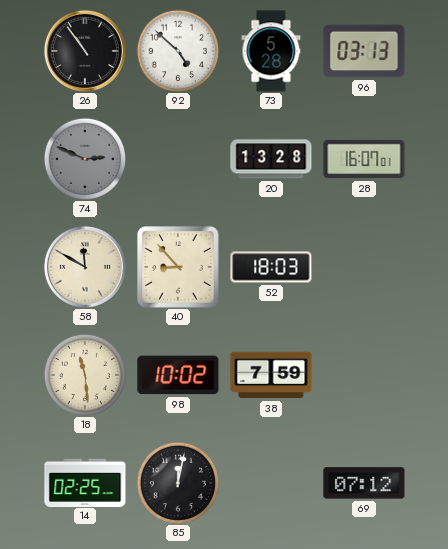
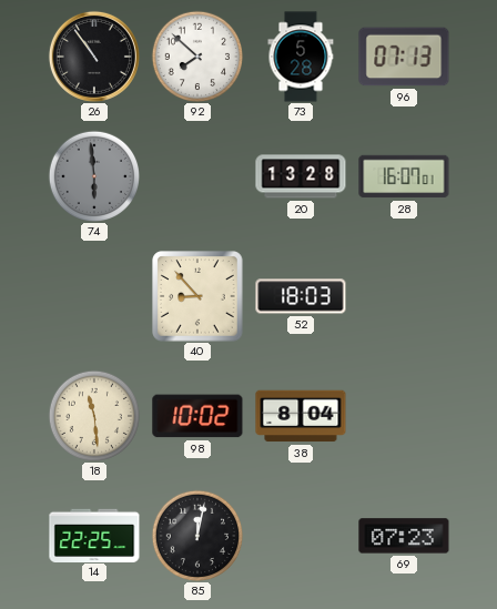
92: 4:52 -> 7:52
96: 03:13 -> 07:13
74: 2:49 -> 5:59
58: 11:50 -> none
38: 7:59 -> 8:04
14: 02:25 -> 22:25
69: 07:12 -> 07:23
